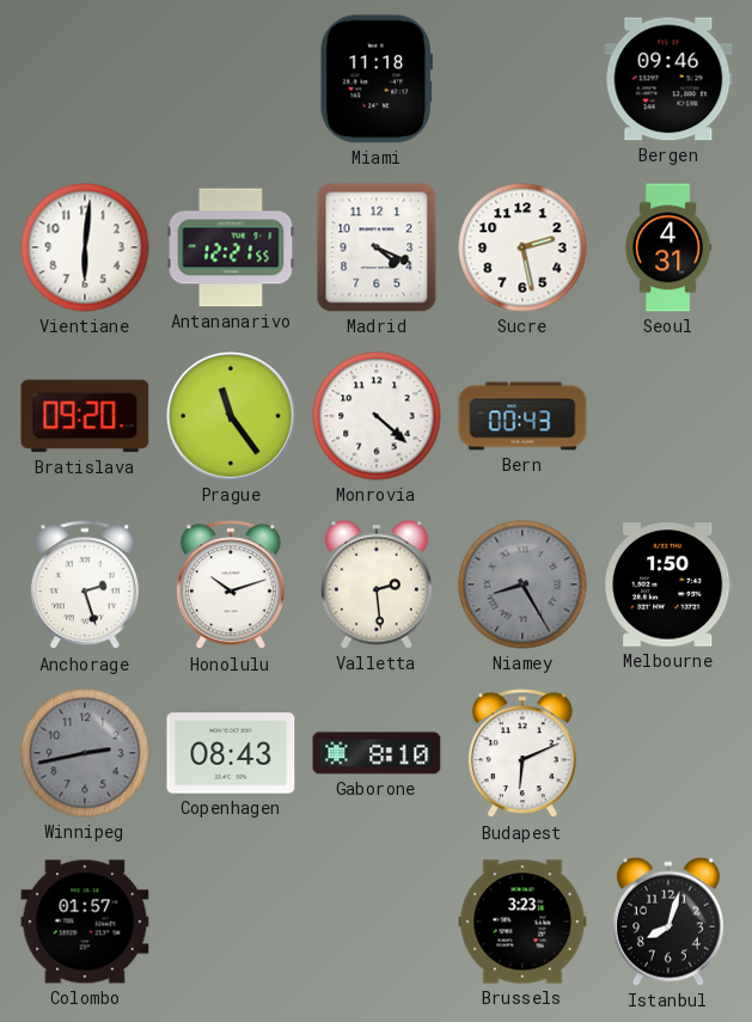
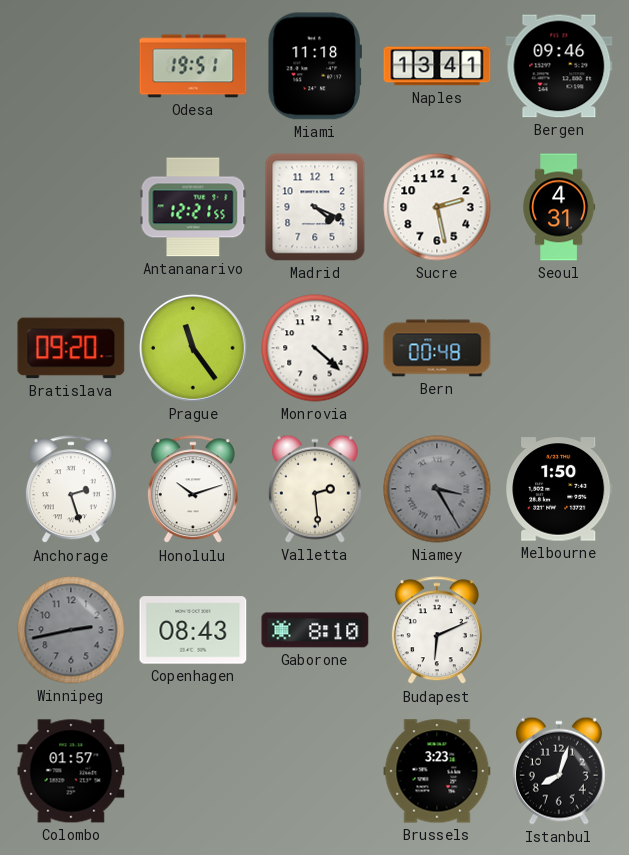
Odesa: none -> 19:51
Naples: none -> 13:41
Vientiane: 6:01 -> none
Bern: 00:43 -> 00:48
Niamey: 8:25 -> 3:25
